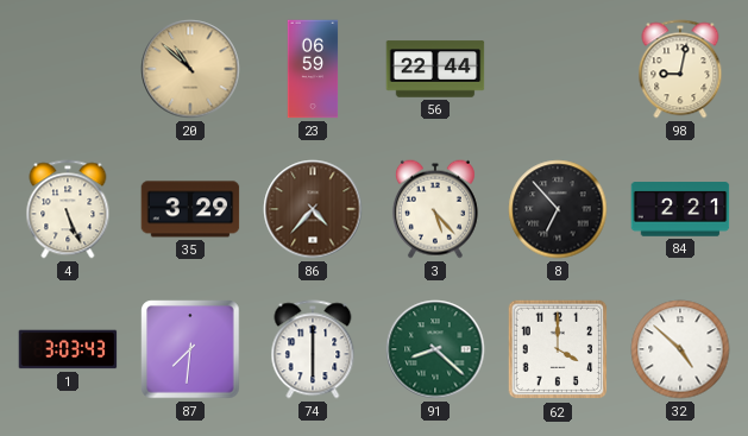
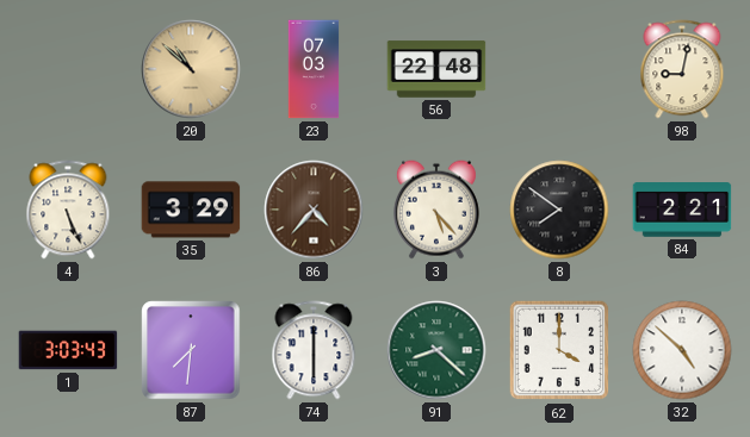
23: 06:59 -> 07:03
56: 22:44 -> 22:48
8: 6:53 -> 7:51
